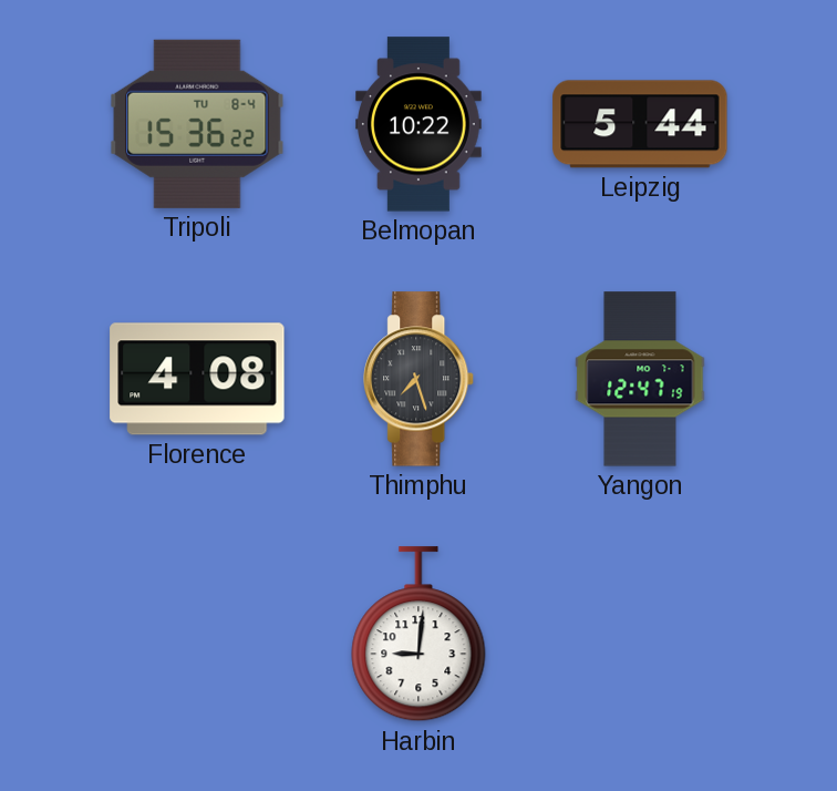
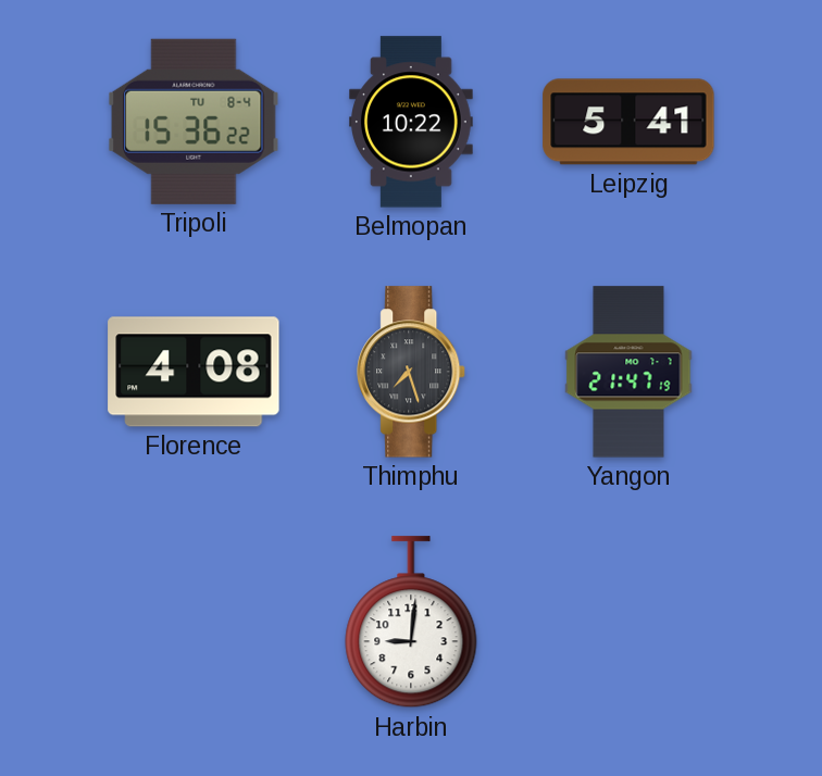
Leipzig: 5:44 -> 5:41
Yangon: 12:47 -> 21:47
